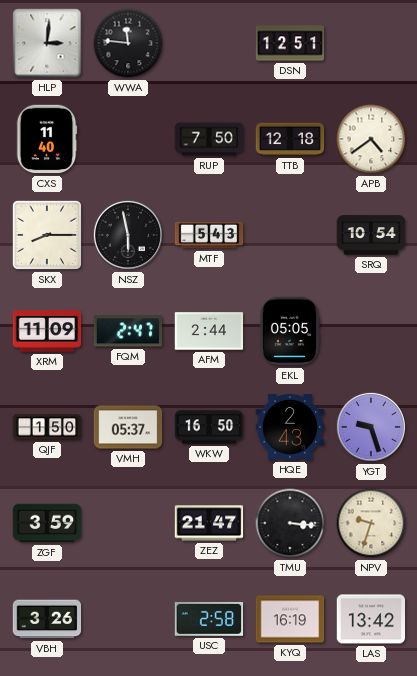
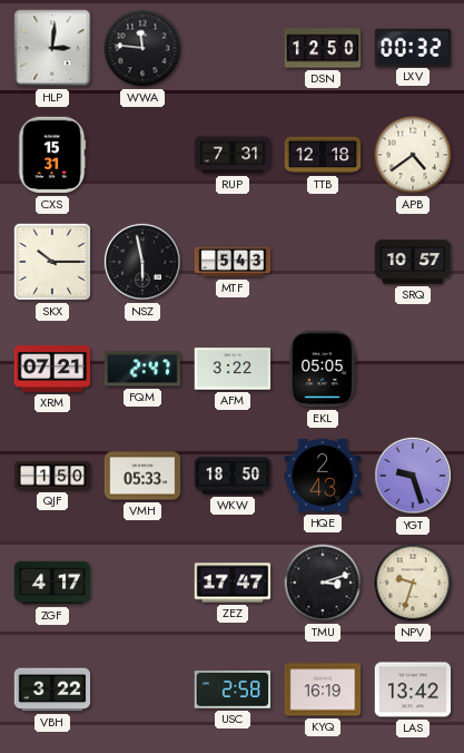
DSN: 12:51 -> 12:50
LXV: none -> 00:32
CXS: 11:40 -> 15:31
RUP: 7:50 -> 7:31
SKX: 8:15 -> 10:15
SRQ: 10:54 -> 10:57
XRM: 11:09 -> 07:21
AFM: 2:44 -> 3:22
VMH: 05:37 -> 05:33
WKW: 16:50 -> 18:50
ZGF: 3:59 -> 4:17
ZEZ: 21:47 -> 17:47
TMU: 3:16 -> 3:12
VBH: 3:26 -> 3:22
